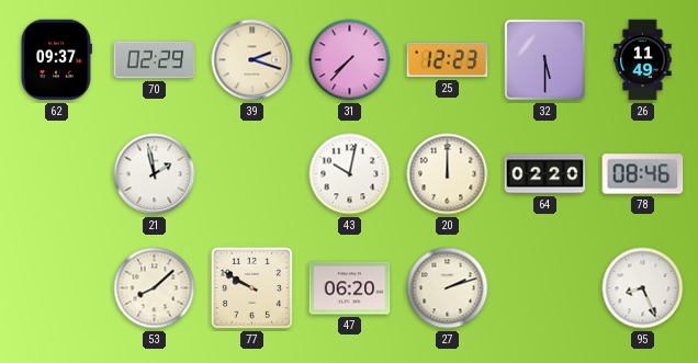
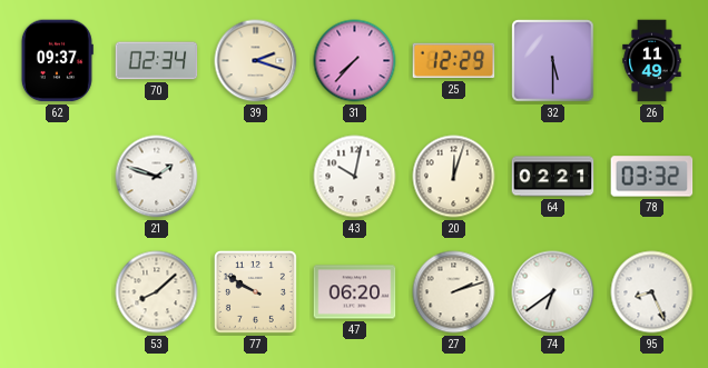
70: 02:29 -> 02:34
25: 12:23 -> 12:29
21: 1:58 -> 1:48
20: 12:00 -> 12:03
64: 02:20 -> 02:21
78: 08:46 -> 03:32
74: none -> 6:39
